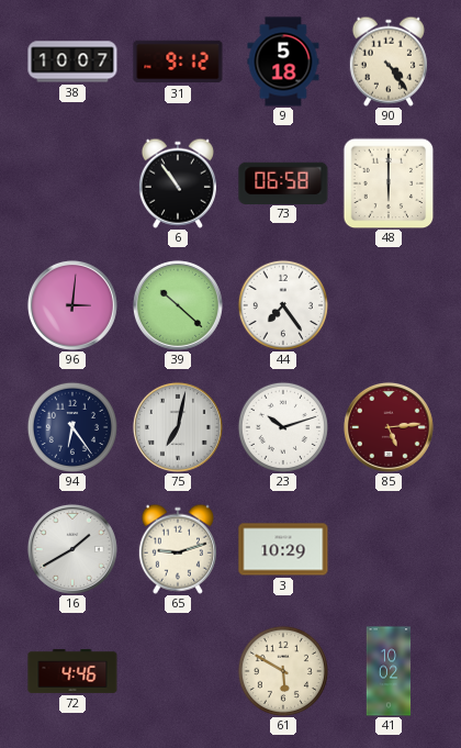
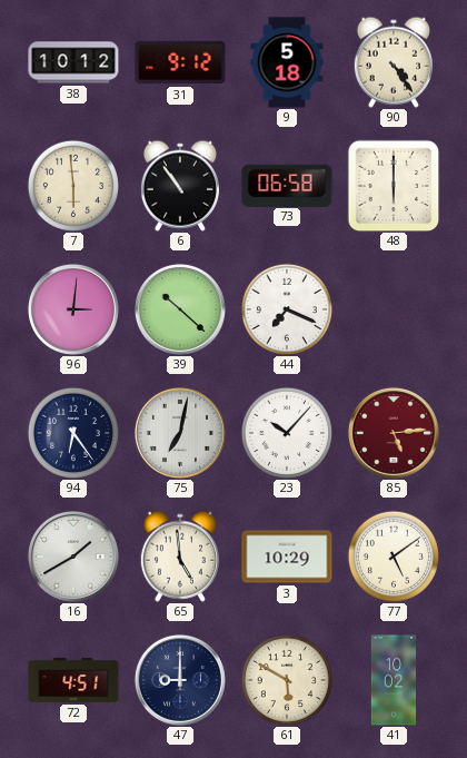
38: 10:07 -> 10:12
7: none -> 5:59
44: 7:24 -> 7:19
23: 10:12 -> 10:07
65: 9:12 -> 4:59
77: none -> 5:09
72: 4:46 -> 4:51
47: none -> 9:00
